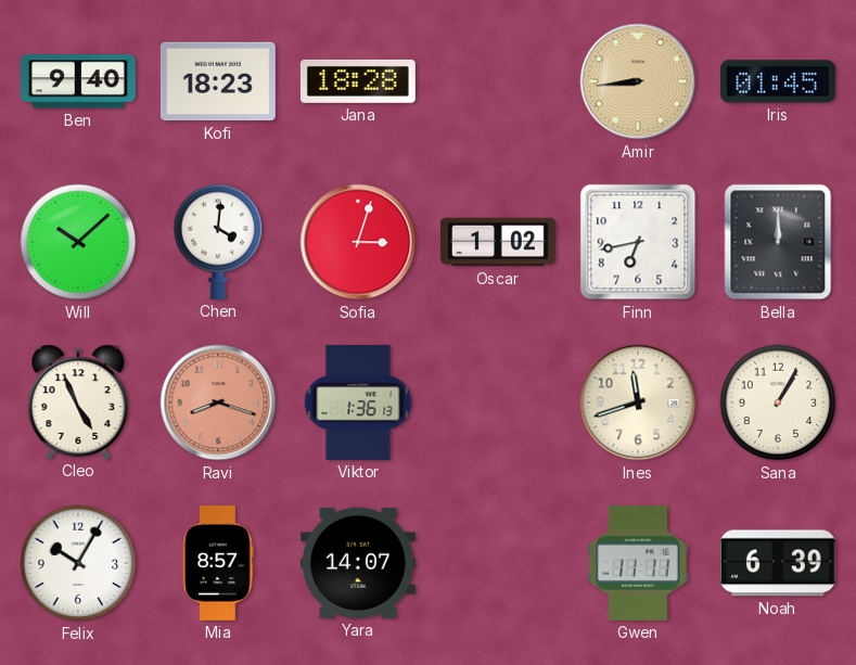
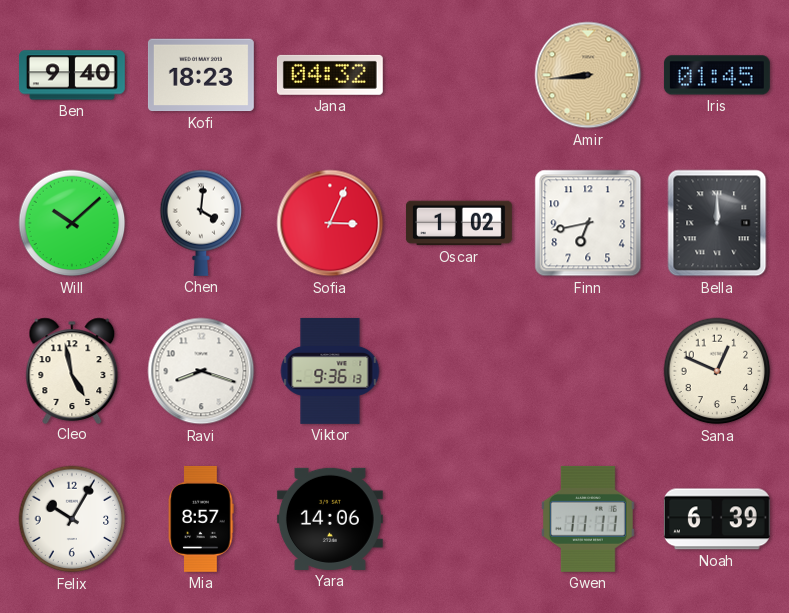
Jana: 18:28 -> 04:32
Sofia: 3:03 -> 3:04
Cleo: 4:56 -> 4:58
Ravi dial: salmon -> white
Viktor: 1:36 -> 9:36
Ines: 11:42 -> none
Sana: 1:05 -> 12:49
Yara: 14:07 -> 14:06
